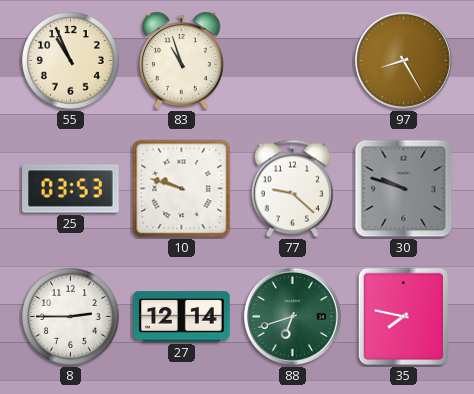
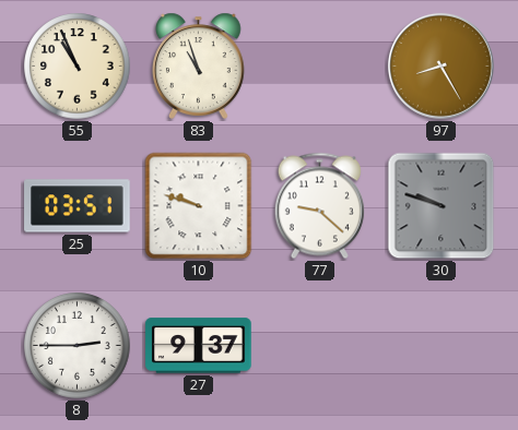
25: 03:53 -> 03:51
27: 12:14 -> 9:37
88: 6:42 -> none
35: 7:47 -> none
